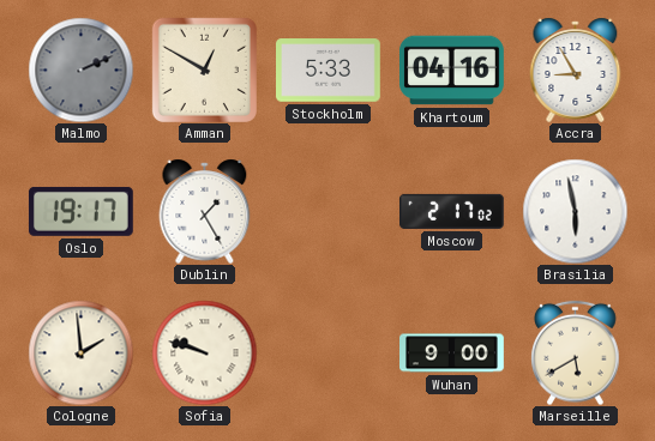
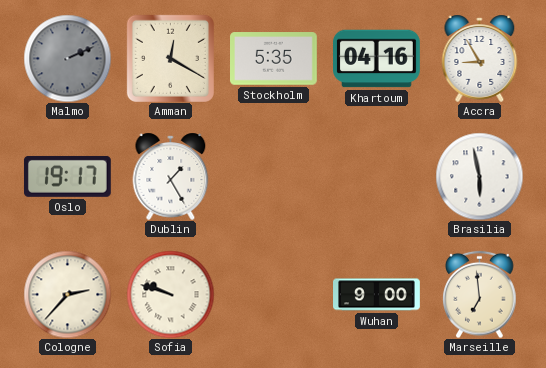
Amman: 12:50 -> 12:20
Stockholm: 5:33 -> 5:35
Moscow: 2:17 -> none
Cologne: 1:59 -> 2:37
Marseille: 5:40 -> 6:59
